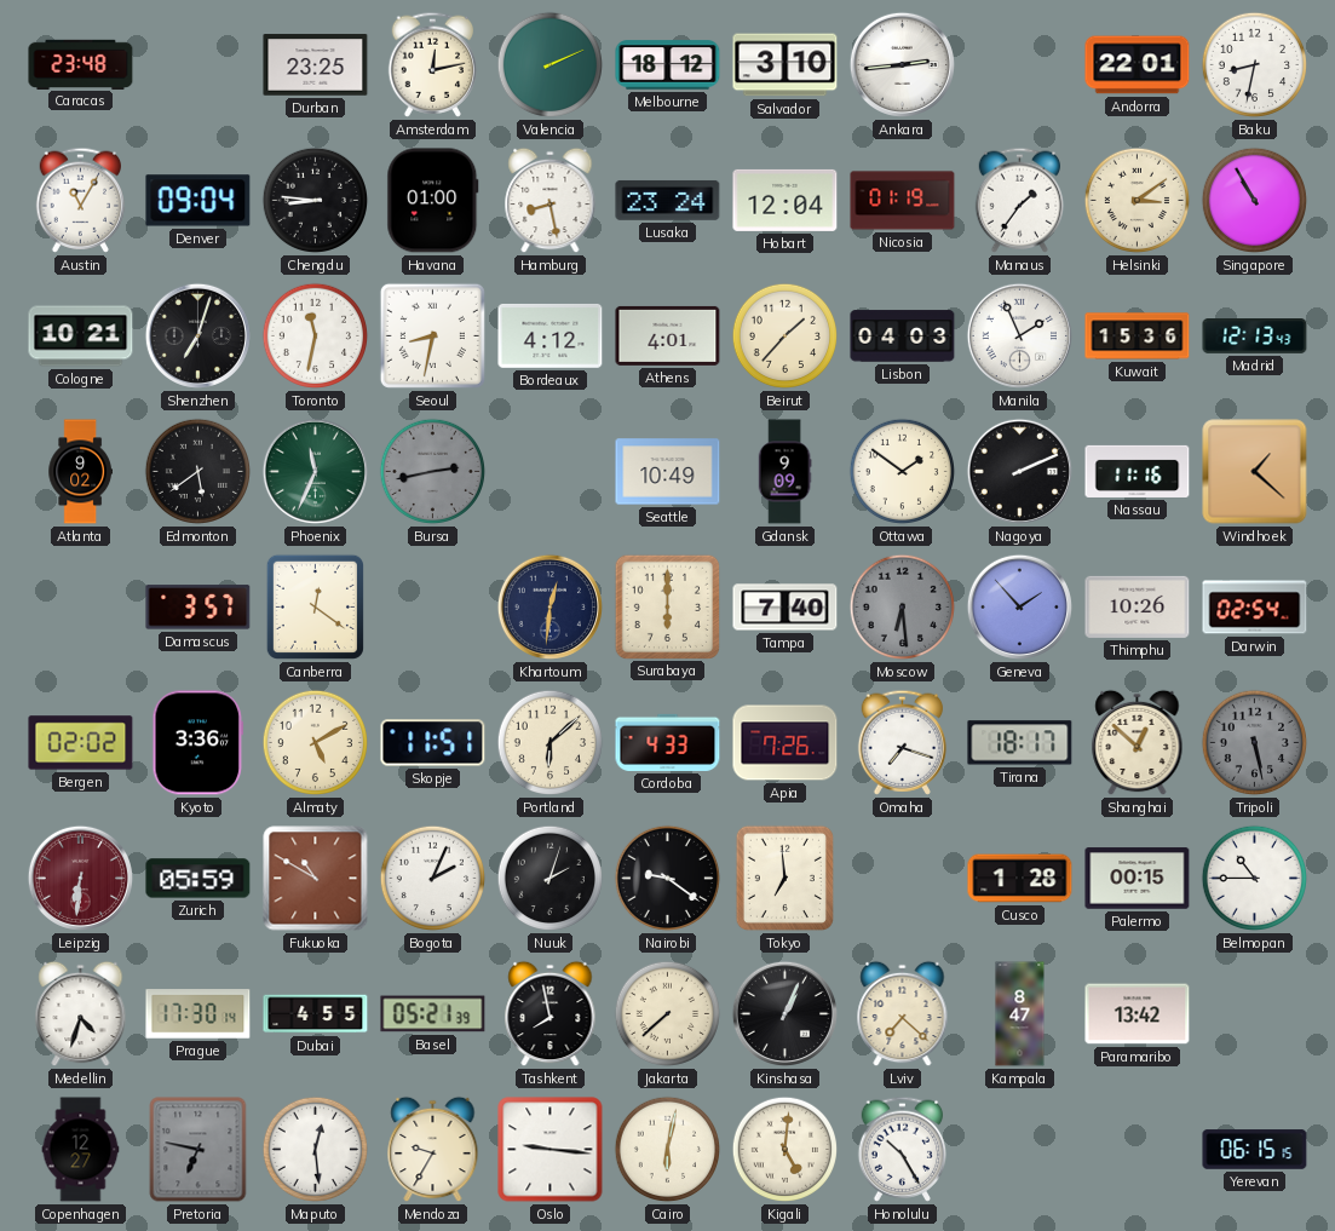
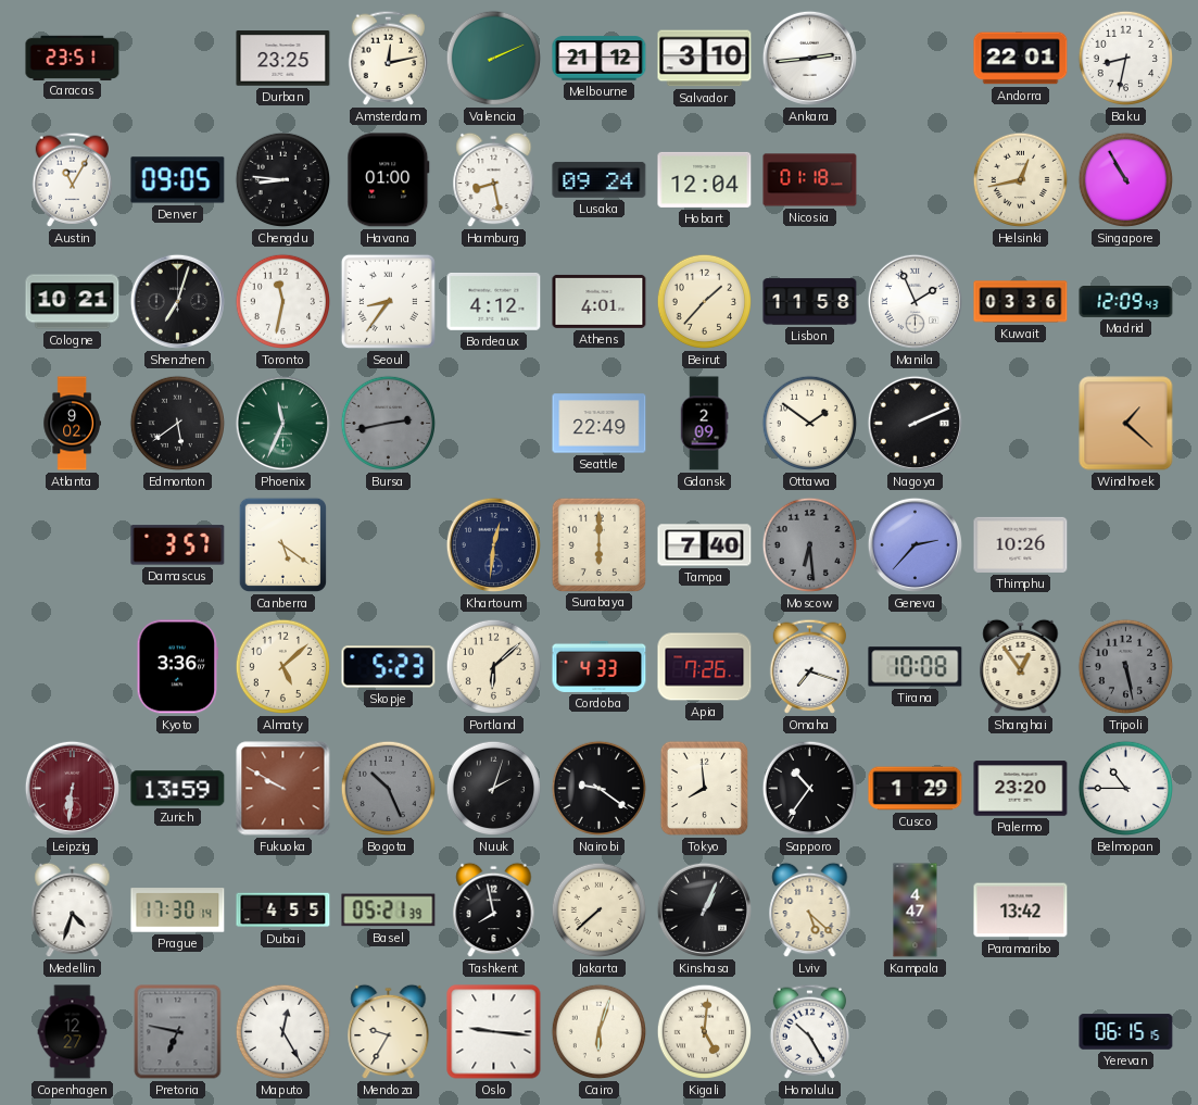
Caracas: 23:48 -> 23:51
Melbourne: 18:12 -> 21:12
Denver: 09:04 -> 09:05
Lusaka: 23:24 -> 09:24
Nicosia: 01:19 -> 01:18
Manaus: 1:36 -> none
Helsinki: 3:09 -> 12:43
Seoul: 8:32 -> 8:36
Lisbon: 04:03 -> 11:58
Kuwait: 15:36 -> 03:36
Madrid: 12:13 -> 12:09
Seattle: 10:49 -> 22:49
Gdansk: 9:09 -> 2:09
Nassau: 11:16 -> none
Canberra: 12:21 -> 5:21
Geneva: 1:53 -> 2:37
Darwin: 02:54 -> none
Bergen: 02:02 -> none
Almaty: 5:10 -> 5:08
Skopje: 11:51 -> 5:23
Tirana: 18:17 -> 10:08
Shanghai: 12:52 -> 12:54
Zurich: 05:59 -> 13:59
Fukuoka: 10:50 -> 9:50
Bogota: 2:04 -> 10:26
Bogota dial: white -> grey
Tokyo: 6:59 -> 7:59
Sapporo: none -> 10:36
Cusco: 1:28 -> 1:29
Palermo: 00:15 -> 23:20
Lviv: 7:22 -> 5:22
Kampala: 8:47 -> 4:47
Maputo: 12:29 -> 12:25
Cairo: 6:02 -> 6:03
